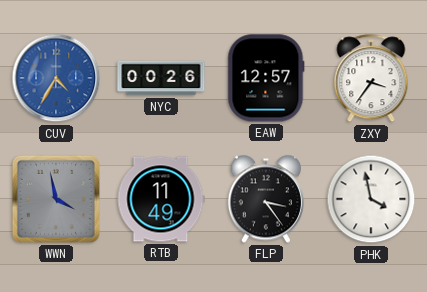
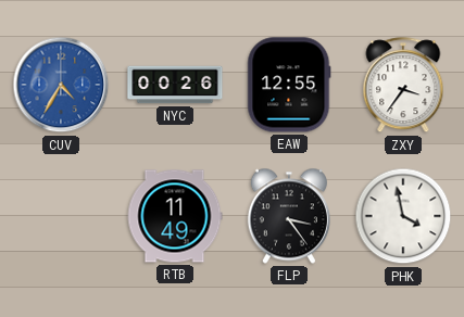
EAW: 12:57 -> 12:55
WWN: 3:58 -> none
